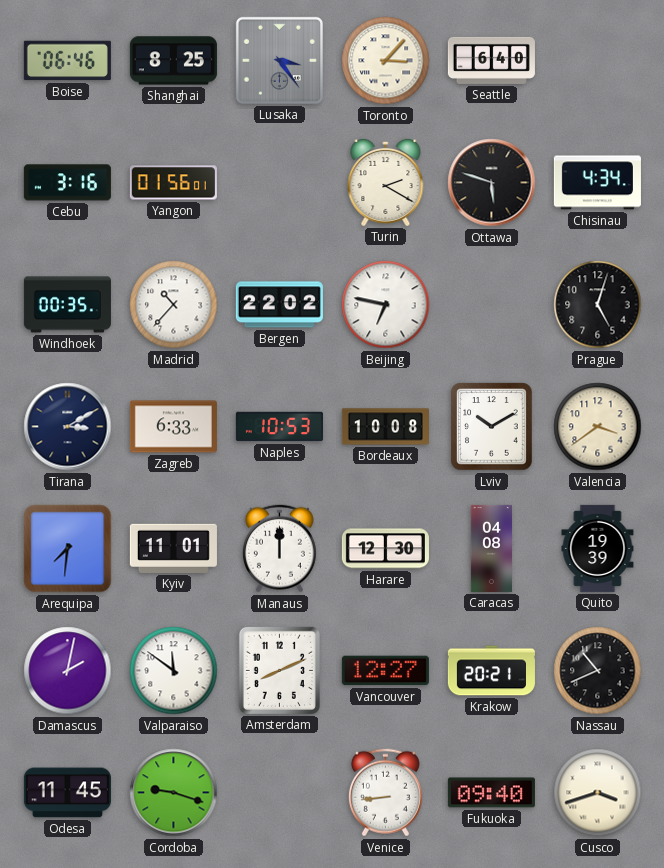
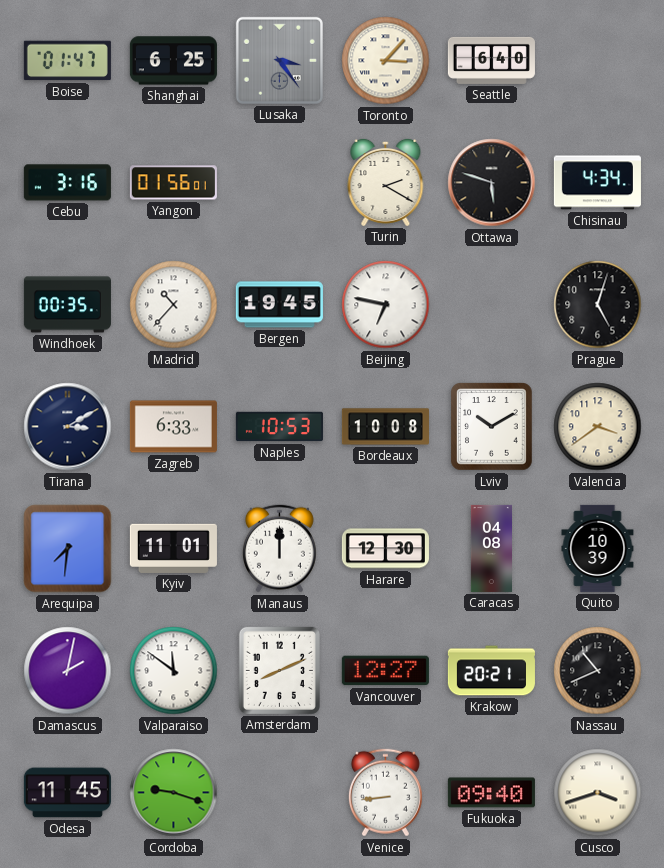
Boise: 06:46 -> 01:47
Shanghai: 8:25 -> 6:25
Bergen: 22:02 -> 19:45
Quito: 19:39 -> 10:39
